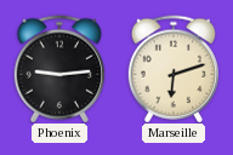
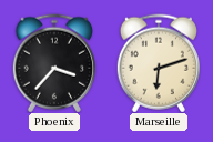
Phoenix: 9:14 -> 3:37
